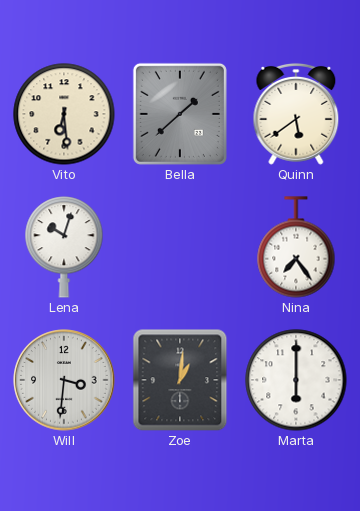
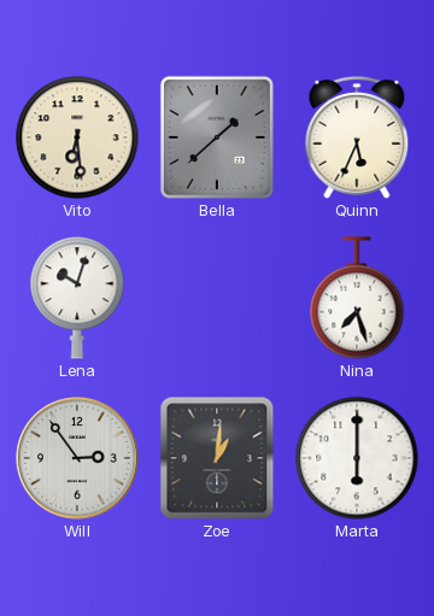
Quinn: 5:39 -> 5:34
Nina: 7:24 -> 7:27
Will: 3:31 -> 2:54
